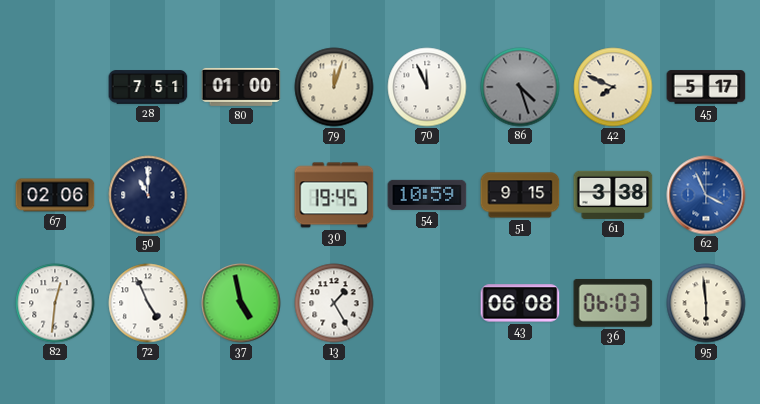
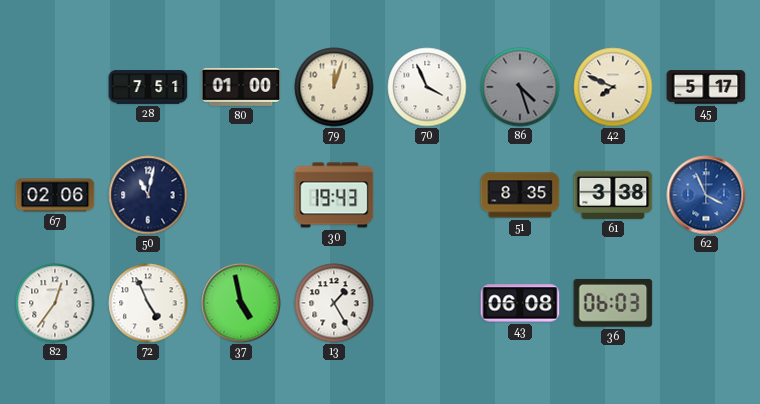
70: 11:56 -> 3:56
50: 11:00 -> 11:02
30: 19:45 -> 19:43
54: 10:59 -> none
51: 9:15 -> 8:35
82: 12:31 -> 12:36
95: 5:59 -> none
